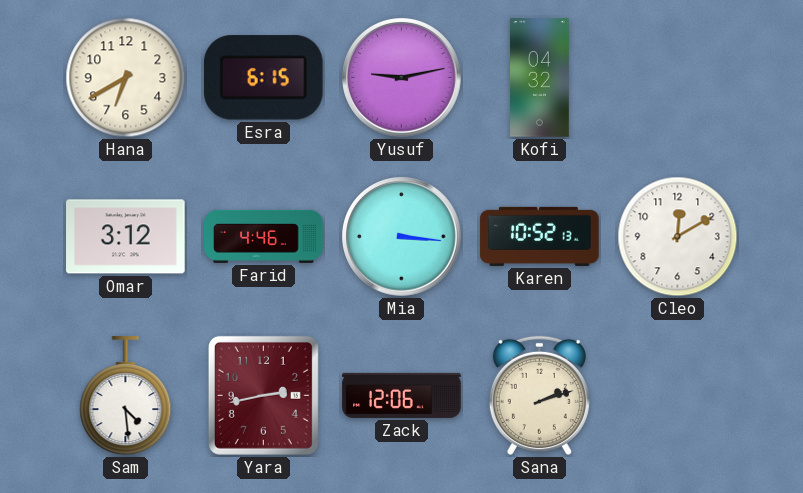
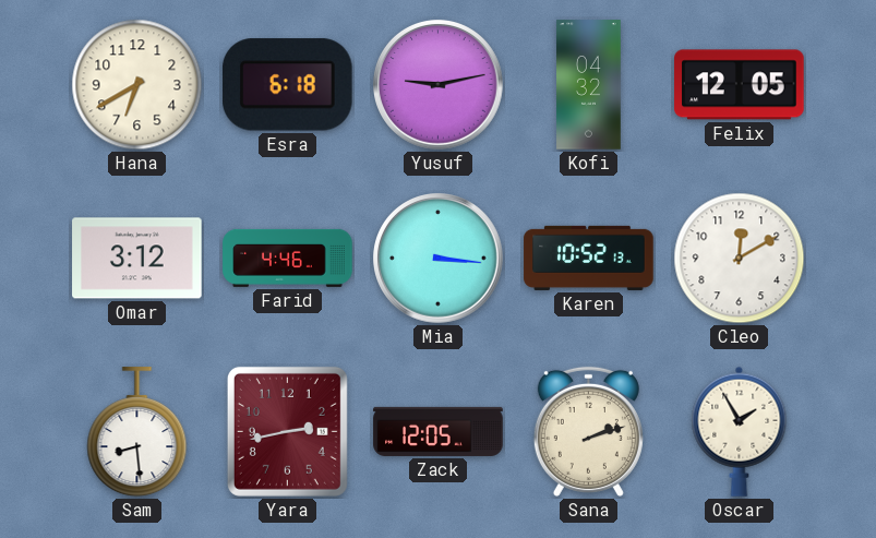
Esra: 6:15 -> 6:18
Felix: none -> 12:05
Sam: 4:29 -> 8:29
Zack: 12:06 -> 12:05
Oscar: none -> 1:55
